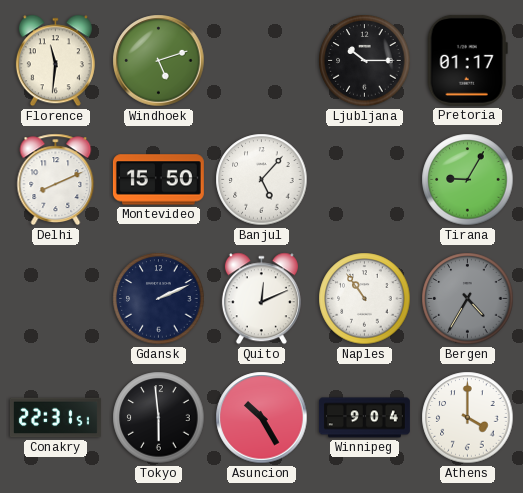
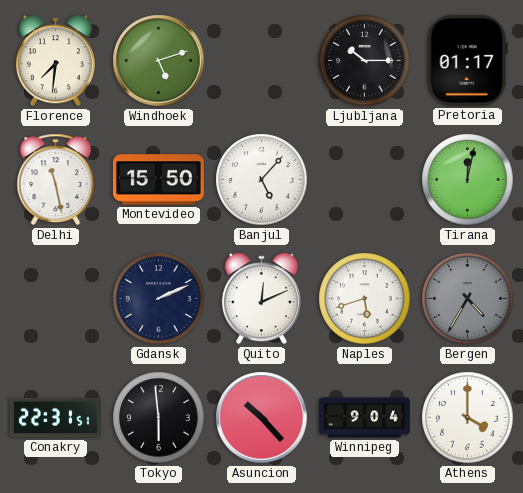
Florence: 11:31 -> 7:31
Delhi: 8:11 -> 11:28
Tirana: 9:05 -> 12:02
Naples: 10:54 -> 5:42
Asuncion: 10:25 -> 10:23
